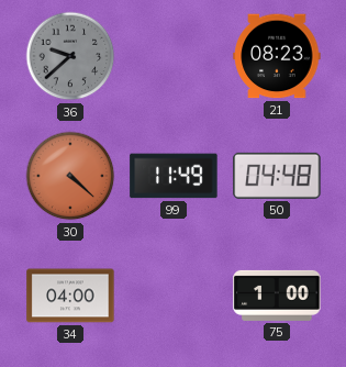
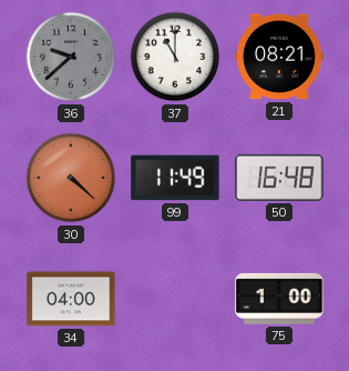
37: none -> 11:00
21: 08:23 -> 08:21
50: 04:48 -> 16:48
